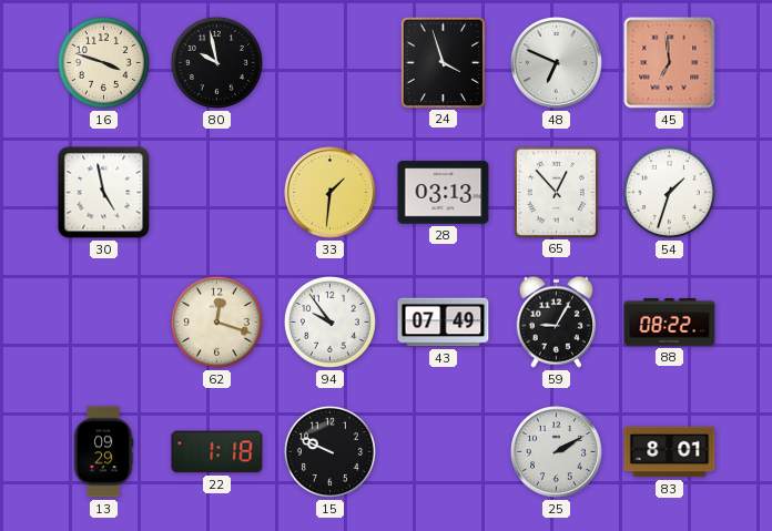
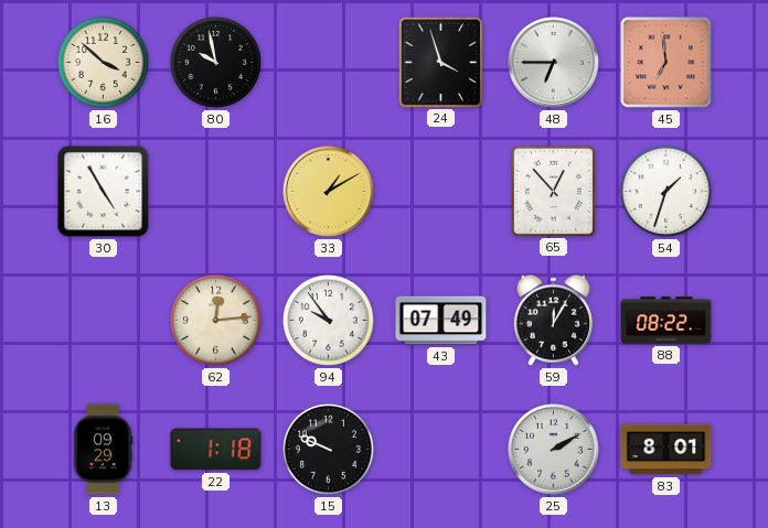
16: 3:48 -> 3:52
48: 6:49 -> 6:45
30: 4:58 -> 4:55
33: 1:31 -> 1:10
28: 03:13 -> none
62: 12:18 -> 12:14
59: 9:05 -> 12:05
